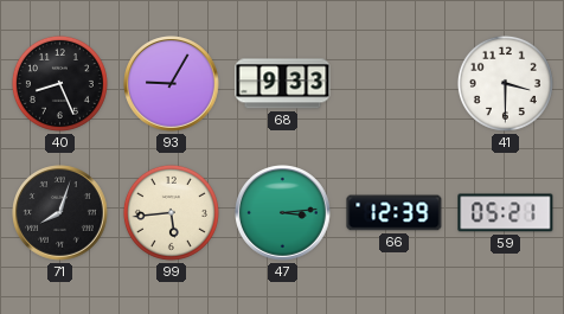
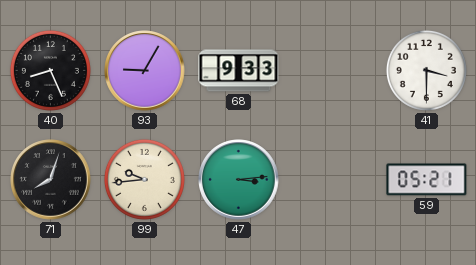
99: 5:44 -> 9:44
66: 12:39 -> none
